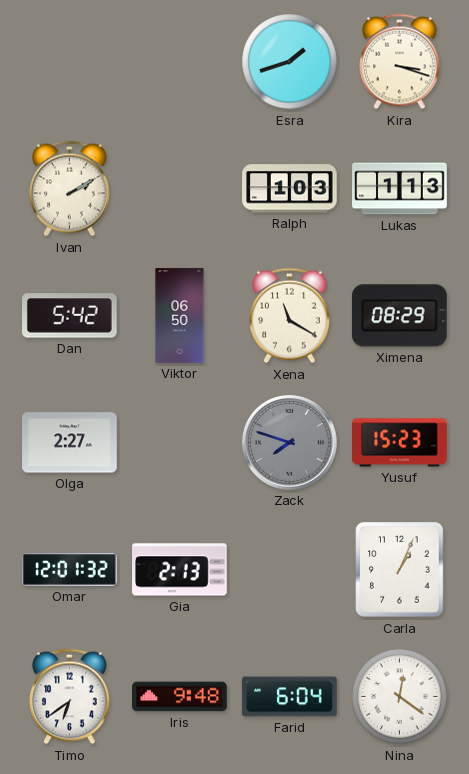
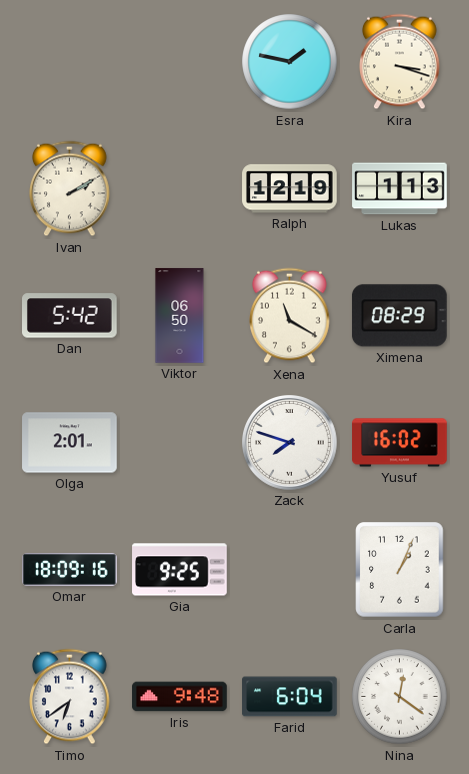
Esra: 1:42 -> 1:47
Ralph: 1:03 -> 12:19
Olga: 2:27 -> 2:01
Zack dial: grey -> white
Yusuf: 15:23 -> 16:02
Omar: 12:01 -> 18:09
Gia: 2:13 -> 9:25
